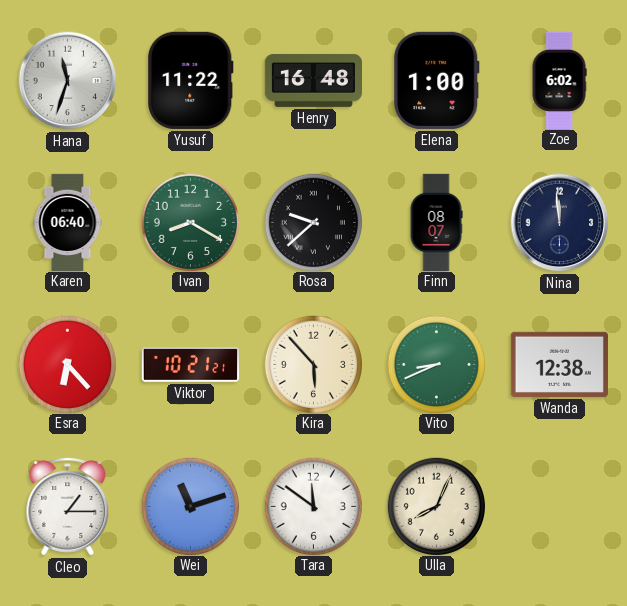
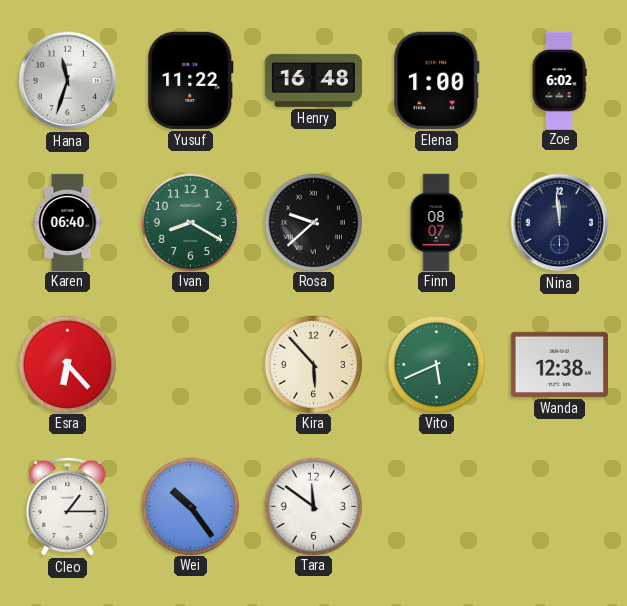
Viktor: 10:21 -> none
Vito: 8:41 -> 5:41
Wei: 11:12 -> 10:24
Ulla: 8:04 -> none
